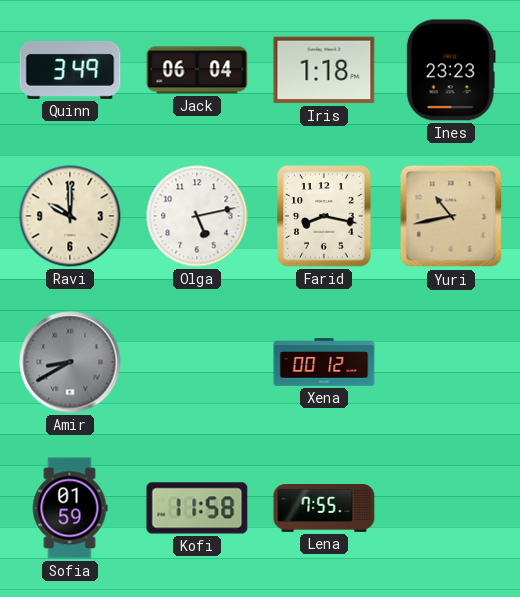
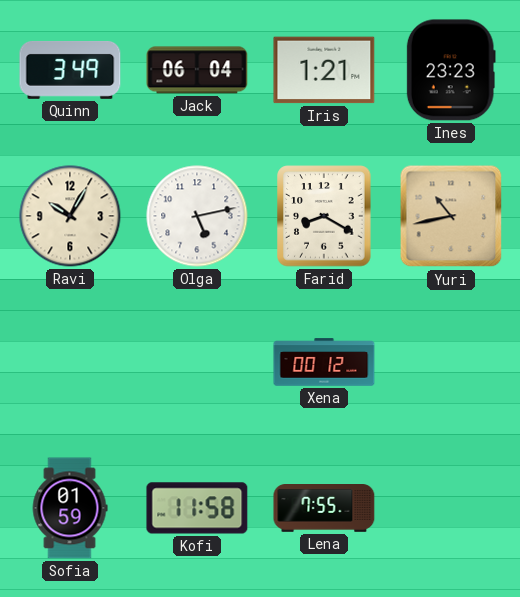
Iris: 1:18 -> 1:21
Ravi: 10:00 -> 10:05
Farid: 8:17 -> 8:20
Amir: 8:40 -> none
